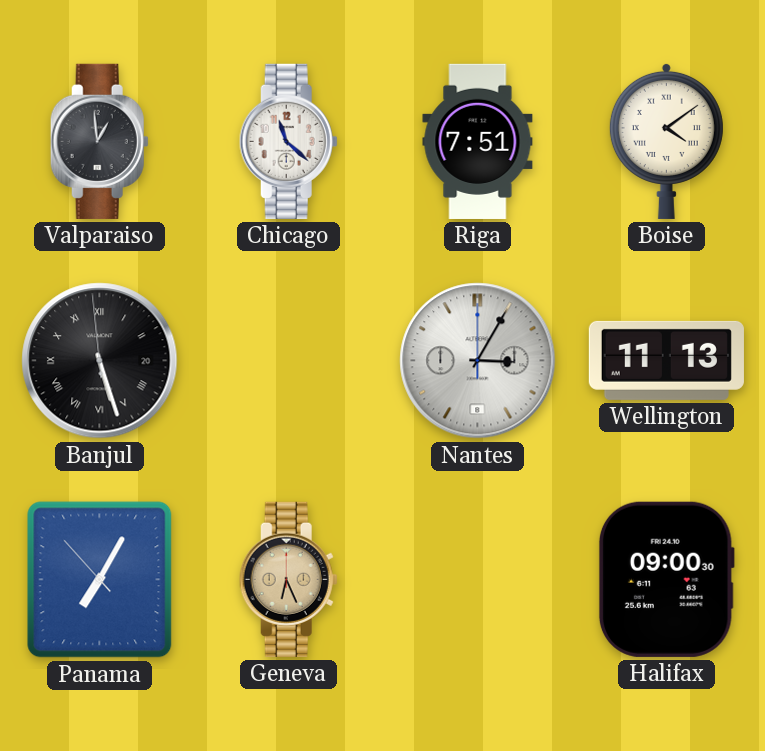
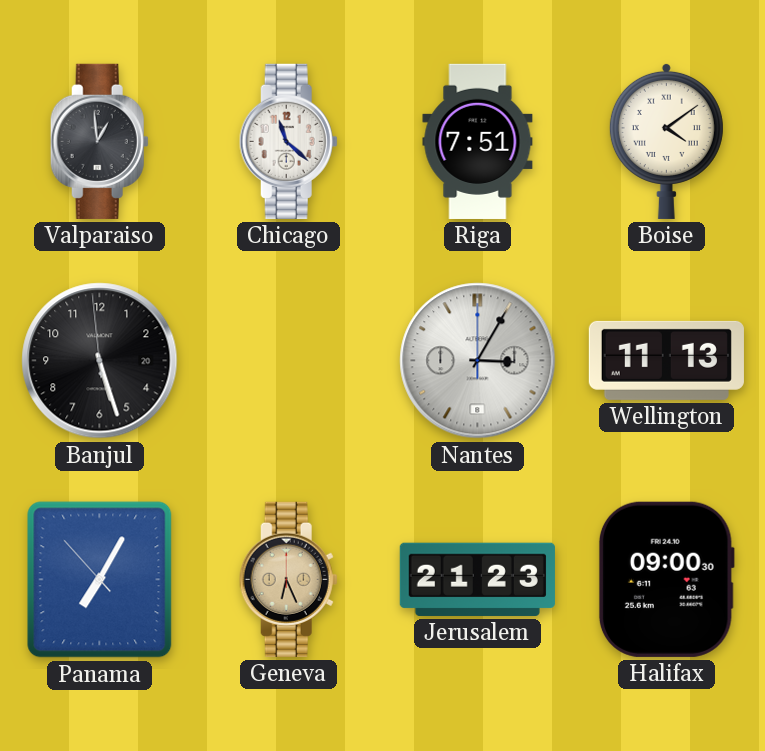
Banjul numerals: Roman -> Arabic
Jerusalem: none -> 21:23
